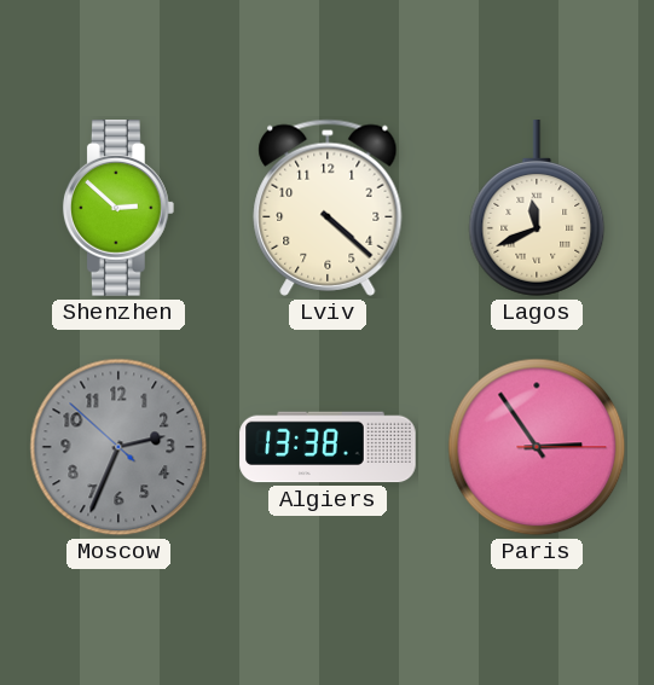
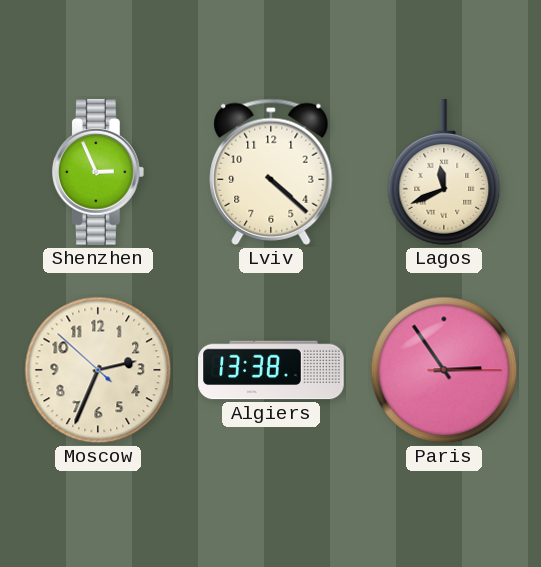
Shenzhen: 2:52 -> 2:56
Moscow dial: grey -> cream
